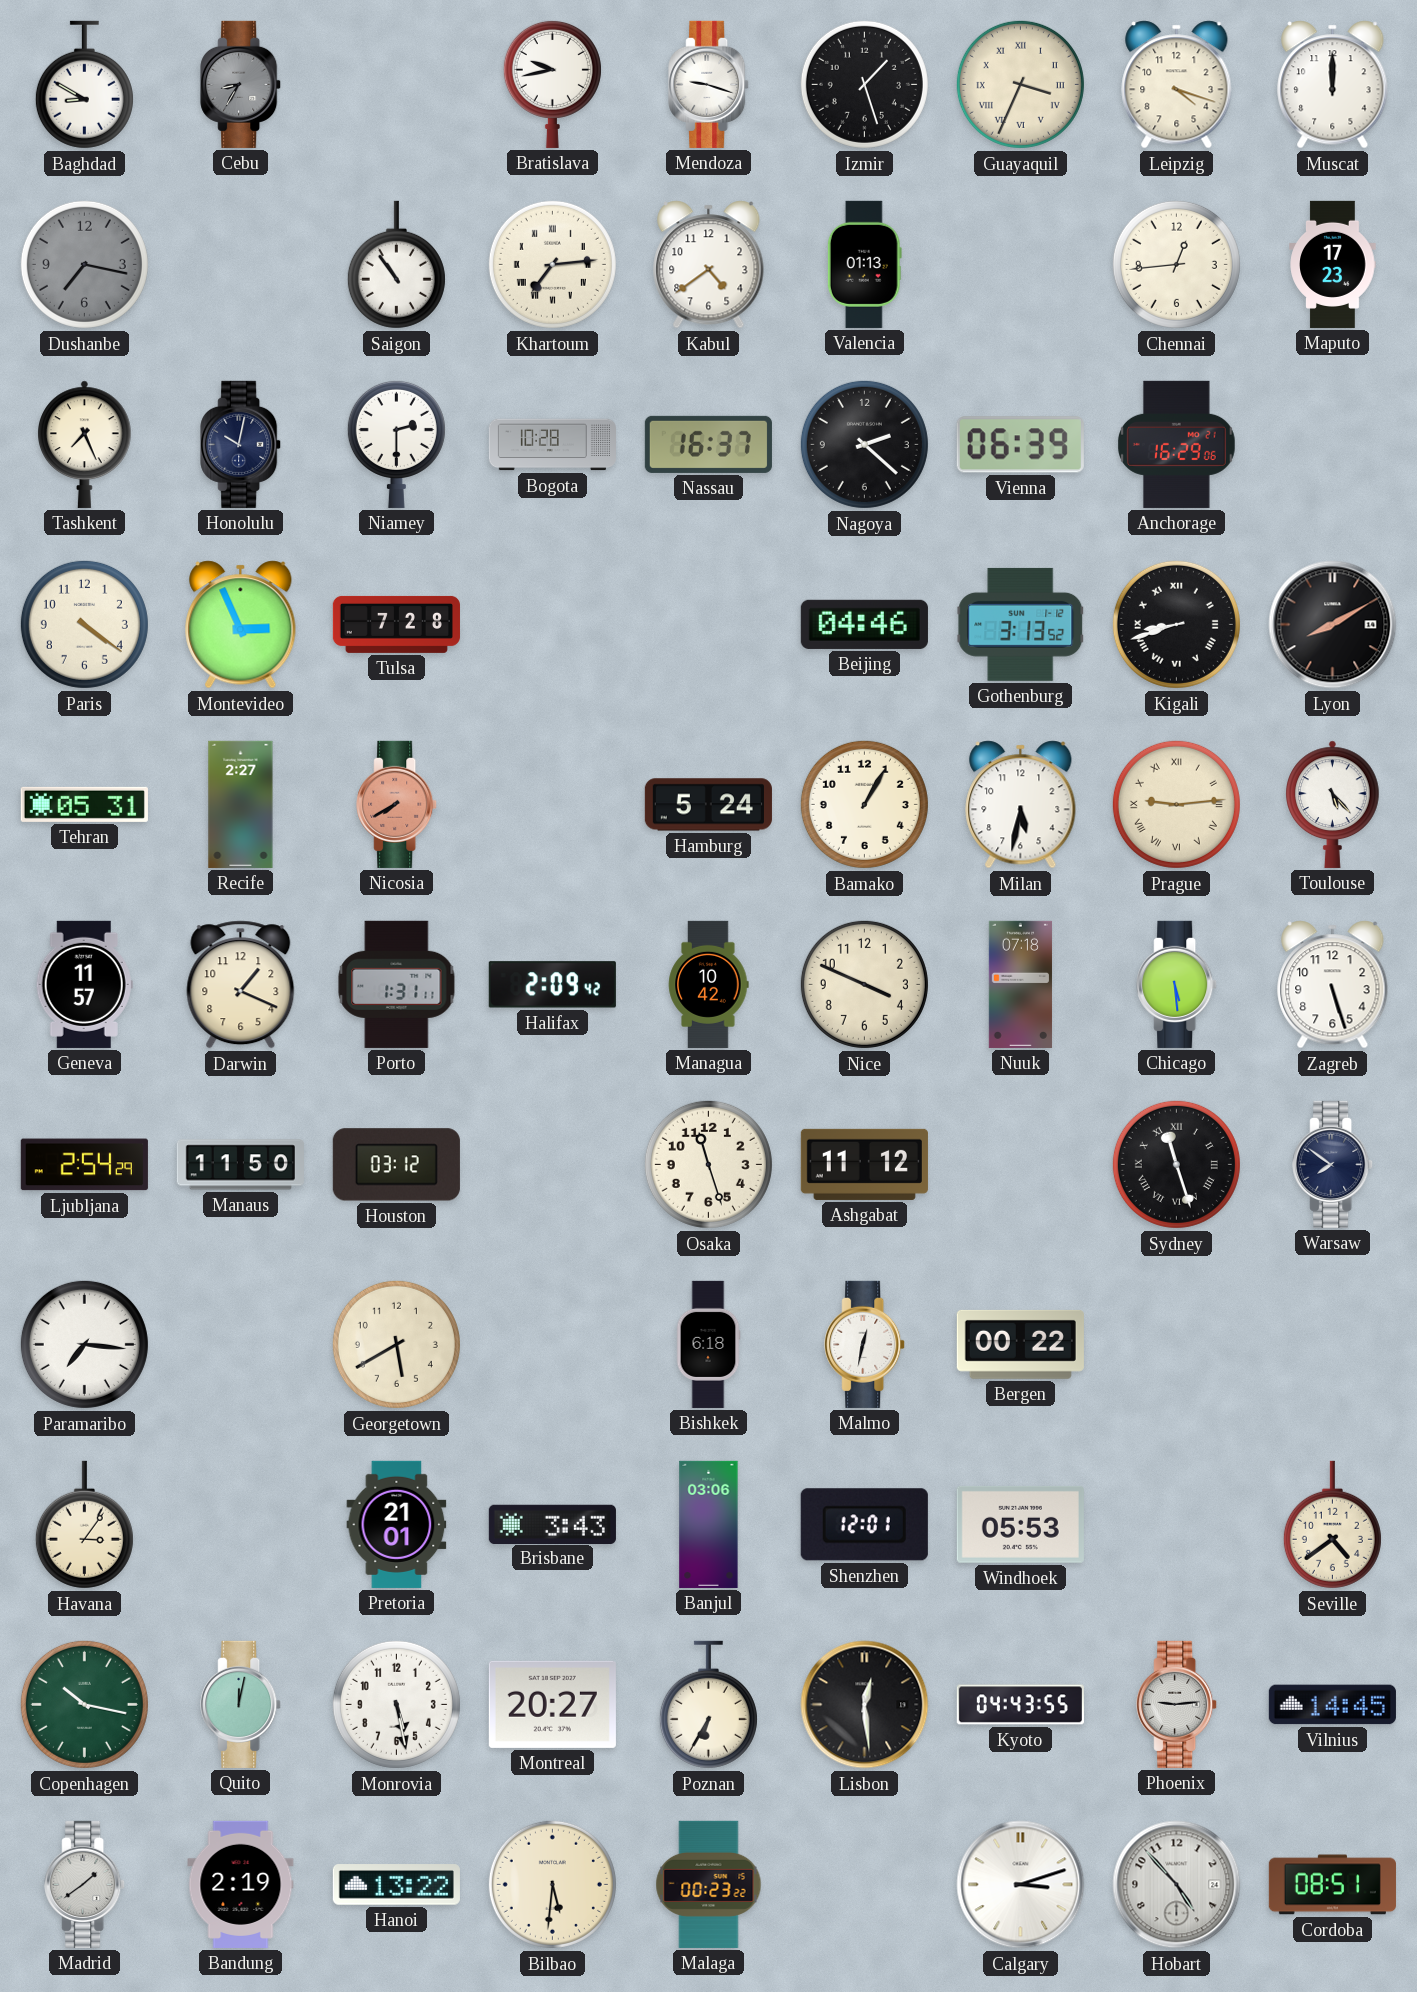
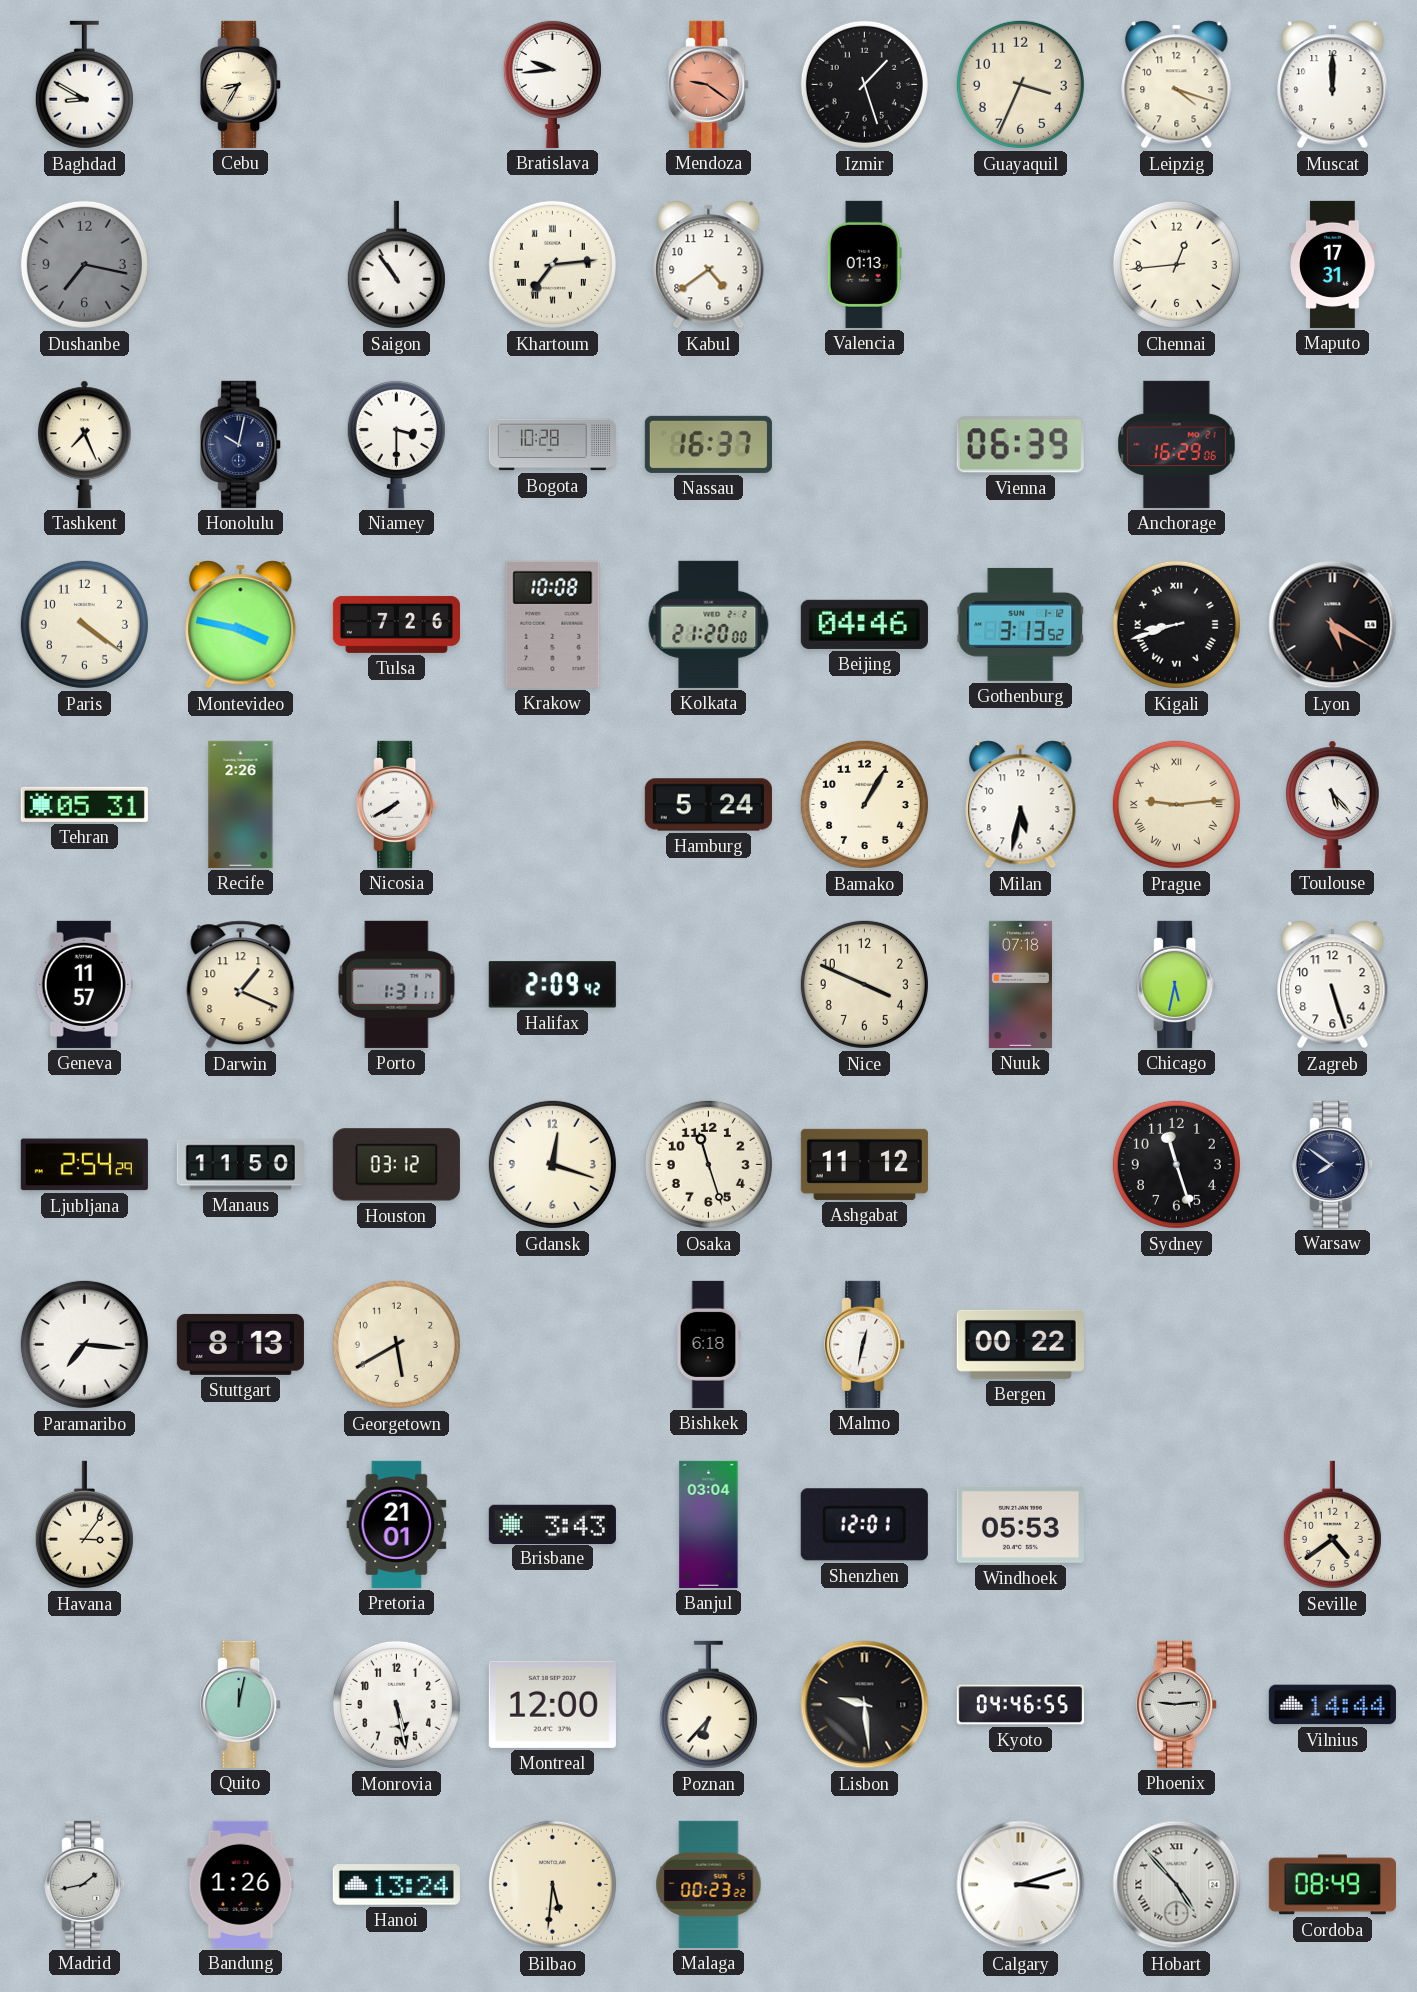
Cebu dial: grey -> cream
Bratislava: 9:43 -> 9:44
Mendoza: 9:18 -> 9:21
Mendoza dial: white -> salmon
Guayaquil numerals: Roman -> Arabic
Maputo: 17:23 -> 17:31
Niamey: 2:30 -> 3:30
Nagoya: 2:22 -> none
Montevideo: 2:56 -> 3:47
Tulsa: 7:28 -> 7:26
Krakow: none -> 10:08
Kolkata: none -> 21:20
Lyon: 8:10 -> 5:20
Recife: 2:27 -> 2:26
Nicosia dial: salmon -> white
Managua: 10:42 -> none
Chicago: 5:29 -> 5:32
Gdansk: none -> 12:18
Sydney numerals: Roman -> Arabic
Stuttgart: none -> 8:13
Banjul: 03:06 -> 03:04
Copenhagen: 10:17 -> none
Montreal: 20:27 -> 12:00
Poznan: 6:35 -> 6:37
Lisbon: 12:29 -> 9:29
Kyoto: 04:43 -> 04:46
Vilnius: 14:45 -> 14:44
Madrid: 1:39 -> 1:43
Bandung: 2:19 -> 1:26
Hanoi: 13:22 -> 13:24
Hobart numerals: Arabic -> Roman
Cordoba: 08:51 -> 08:49
